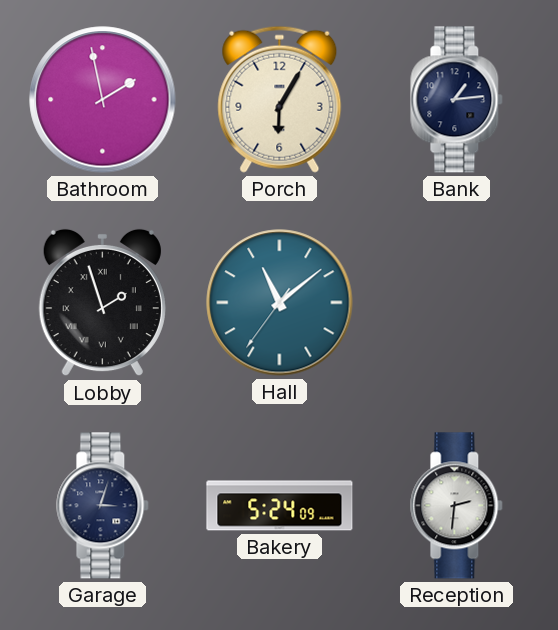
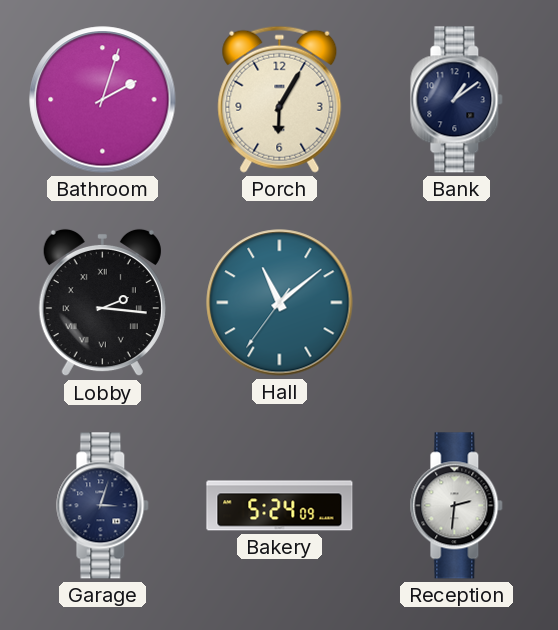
Bathroom: 1:58 -> 2:03
Bank: 1:14 -> 1:09
Lobby: 1:57 -> 2:16
